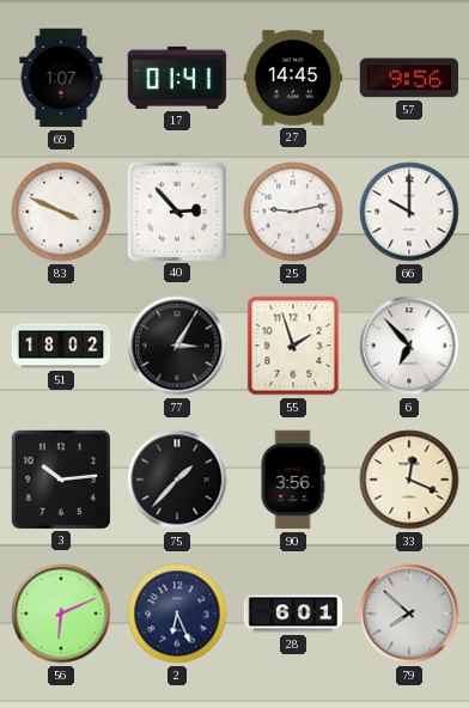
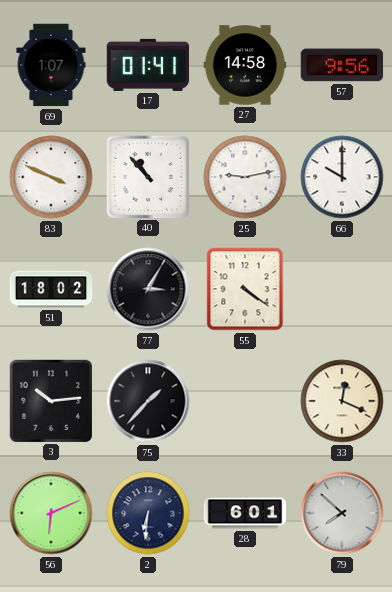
27: 14:45 -> 14:58
40: 2:53 -> 10:53
55: 1:57 -> 4:21
6: 6:53 -> none
90: 3:56 -> none
2: 6:26 -> 6:31
